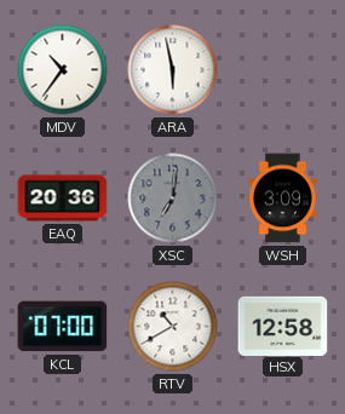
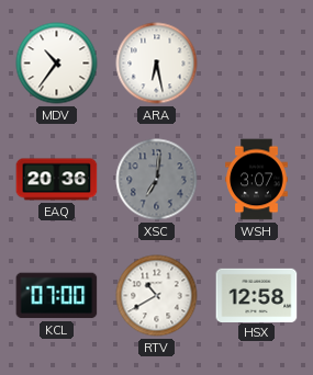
ARA: 5:58 -> 6:28
WSH: 3:09 -> 3:07
